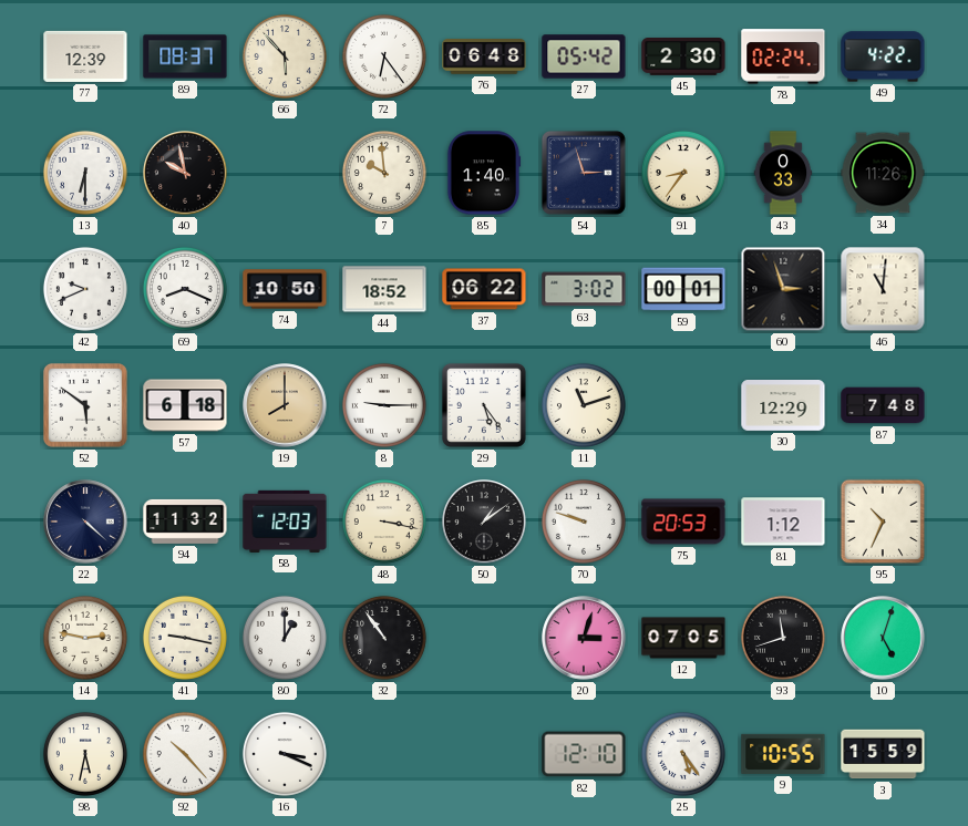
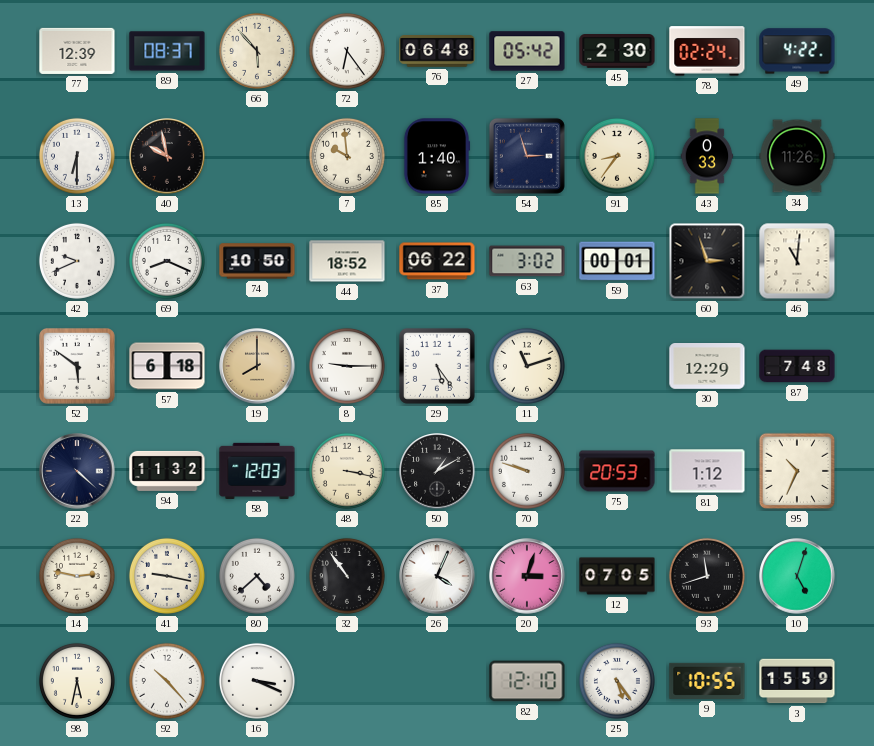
50: 1:09 -> 1:10
80: 1:00 -> 4:38
26: none -> 4:04
